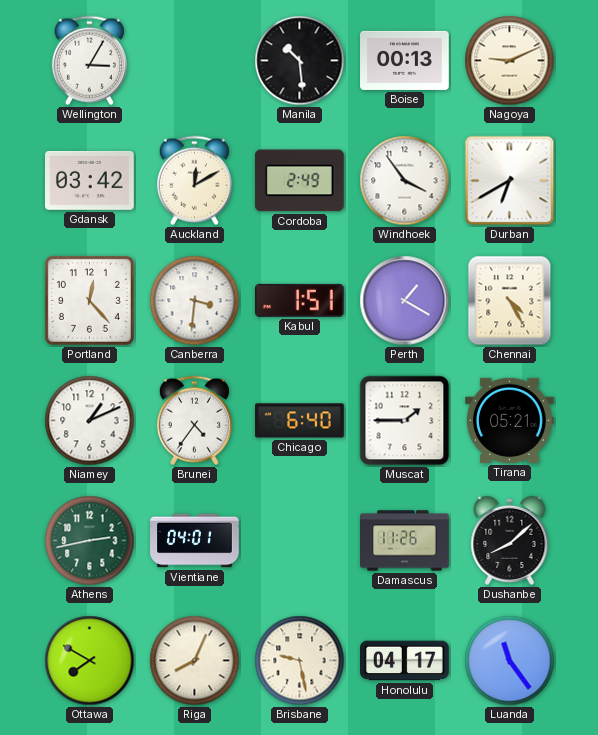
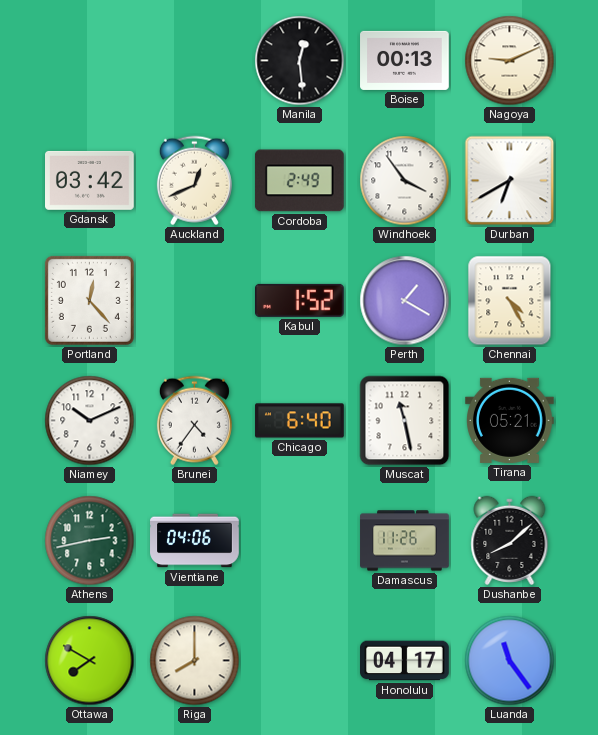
Wellington: 3:05 -> none
Manila: 10:29 -> 12:29
Auckland: 12:10 -> 12:41
Canberra: 3:31 -> none
Kabul: 1:51 -> 1:52
Niamey: 1:11 -> 10:11
Muscat: 1:45 -> 11:28
Vientiane: 04:01 -> 04:06
Riga: 8:04 -> 8:00
Brisbane: 9:28 -> none
